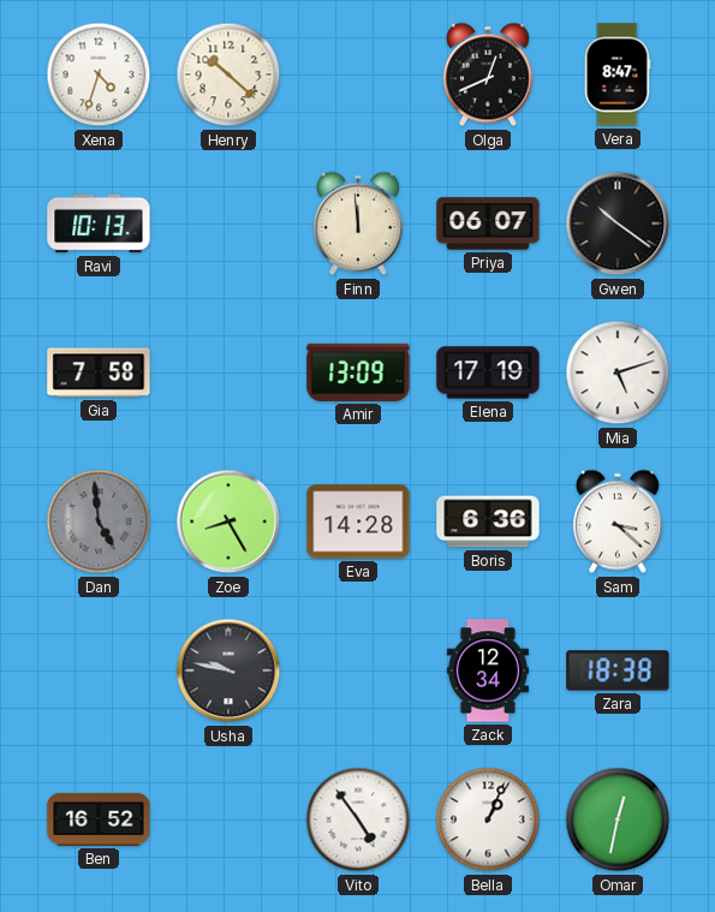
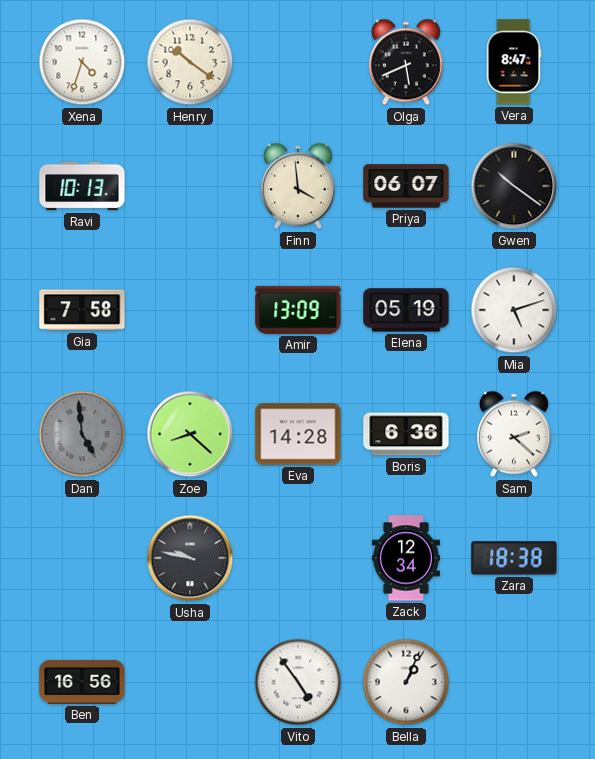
Henry: 10:22 -> 10:21
Olga: 12:41 -> 5:41
Finn: 11:59 -> 3:59
Elena: 17:19 -> 05:19
Zoe: 8:25 -> 8:22
Sam: 3:22 -> 2:22
Ben: 16:52 -> 16:56
Omar: 12:32 -> none
